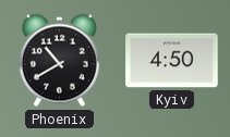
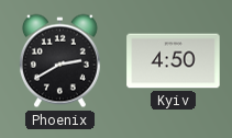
Phoenix: 10:40 -> 2:40
